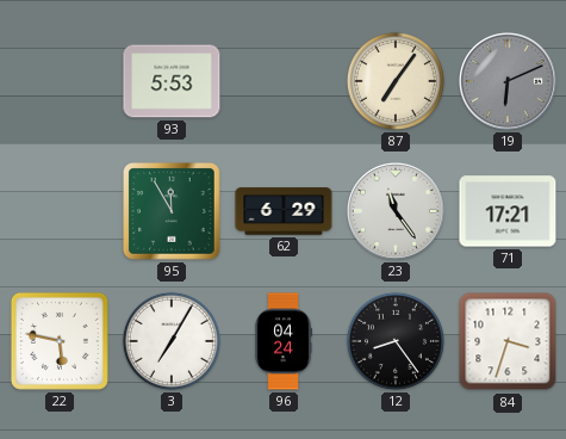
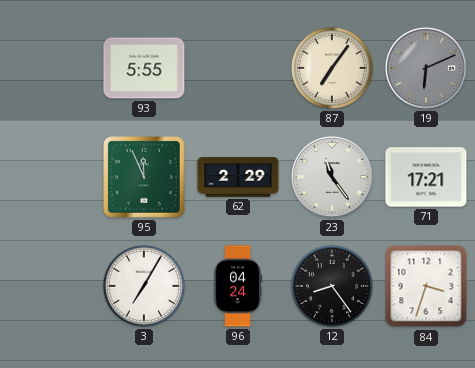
93: 5:53 -> 5:55
95: 11:55 -> 11:56
62: 6:29 -> 2:29
22: 5:47 -> none
